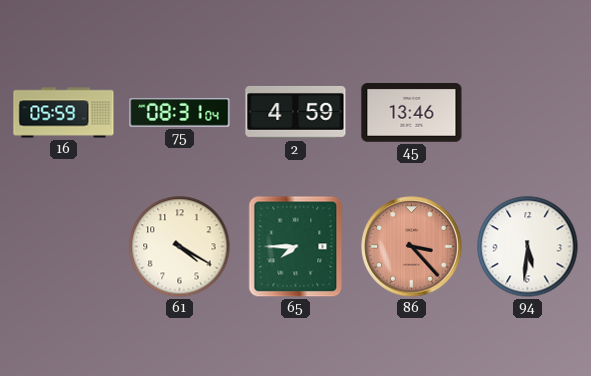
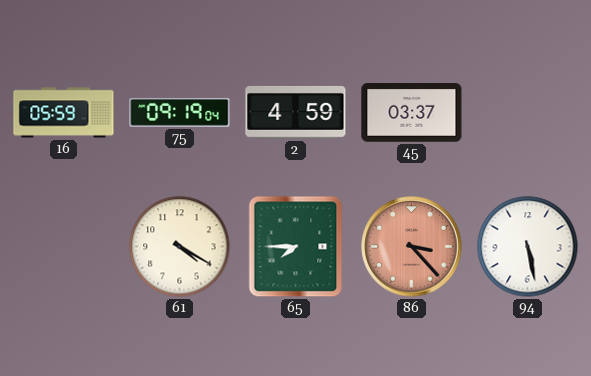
75: 08:31 -> 09:19
45: 13:46 -> 03:37
94: 5:31 -> 5:28
